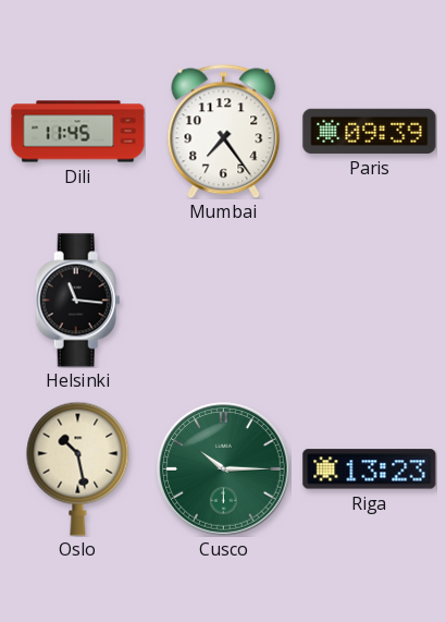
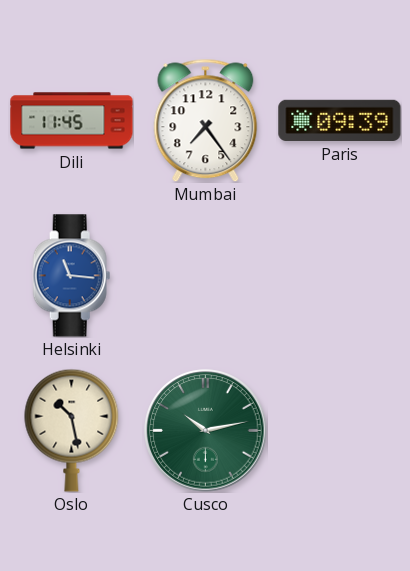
Helsinki dial: black -> blue
Cusco: 10:15 -> 10:13
Riga: 13:23 -> none
